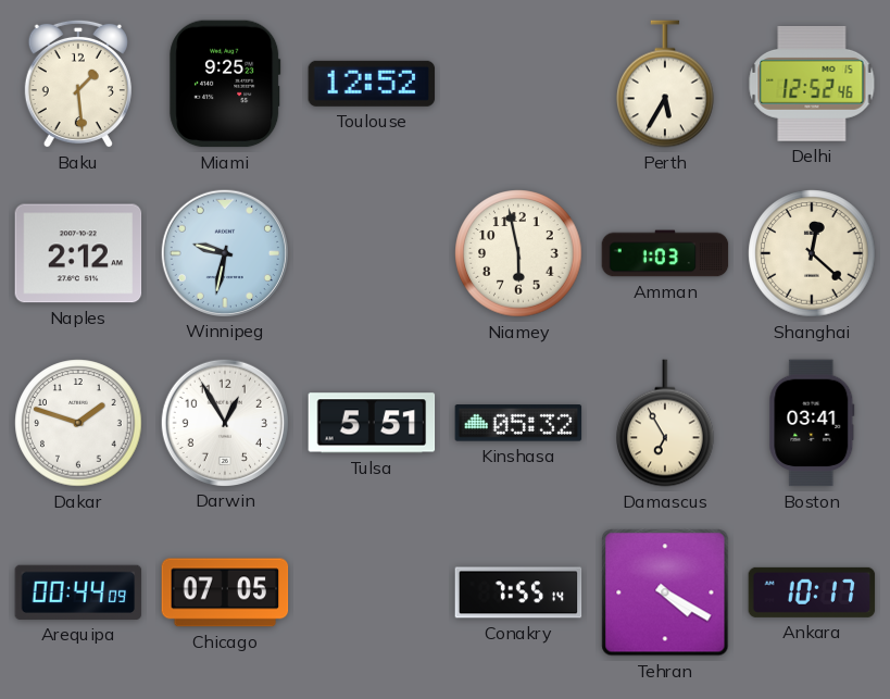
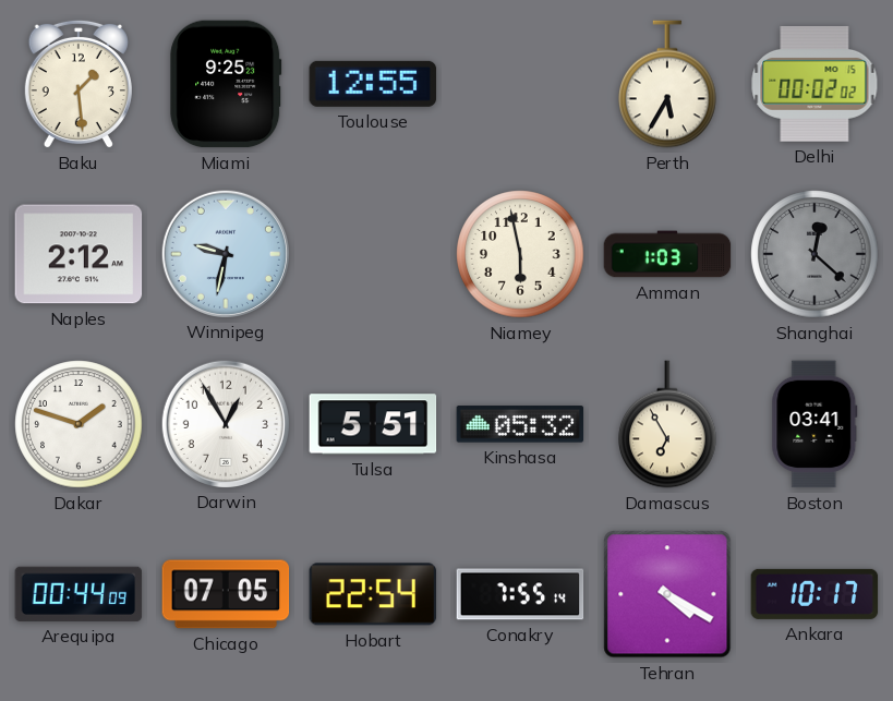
Toulouse: 12:52 -> 12:55
Delhi: 12:52 -> 00:02
Shanghai dial: cream -> grey
Hobart: none -> 22:54
